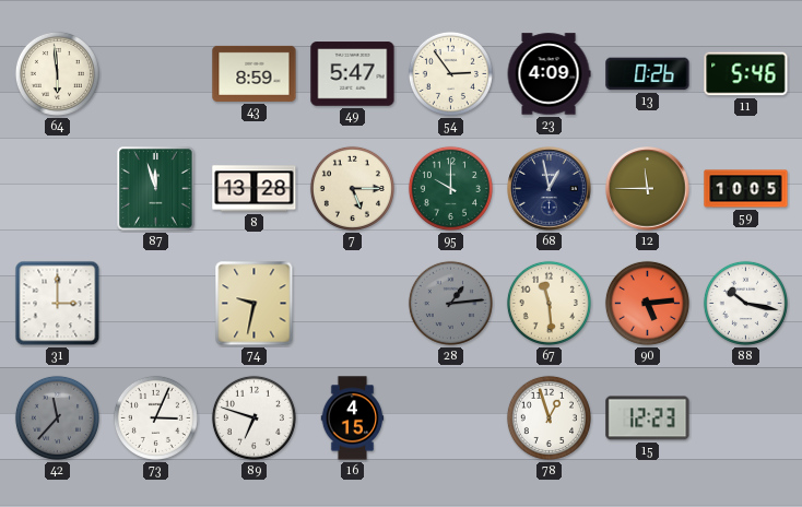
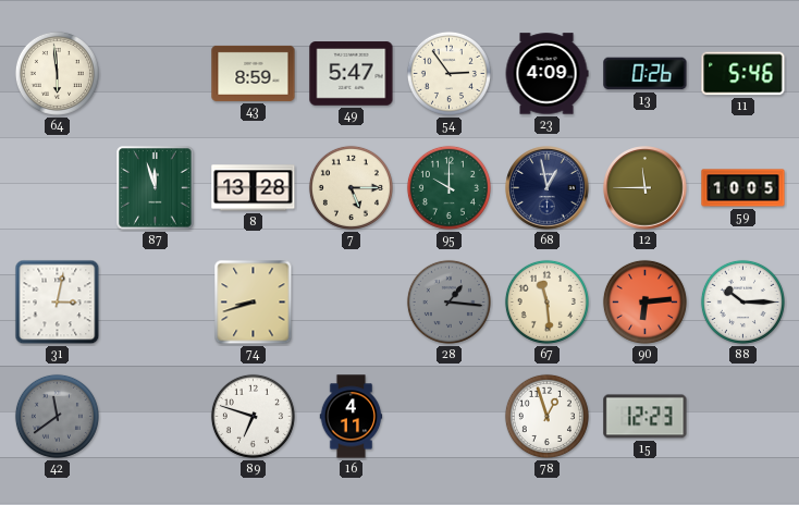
31: 3:00 -> 3:02
74: 9:32 -> 8:42
28: 1:14 -> 1:16
90: 5:14 -> 6:14
88: 10:17 -> 10:15
42: 11:37 -> 11:39
73: 3:04 -> none
16: 4:15 -> 4:11
